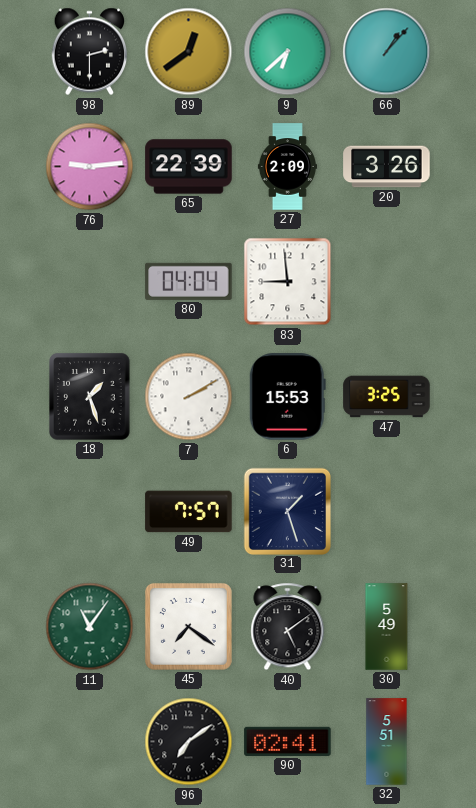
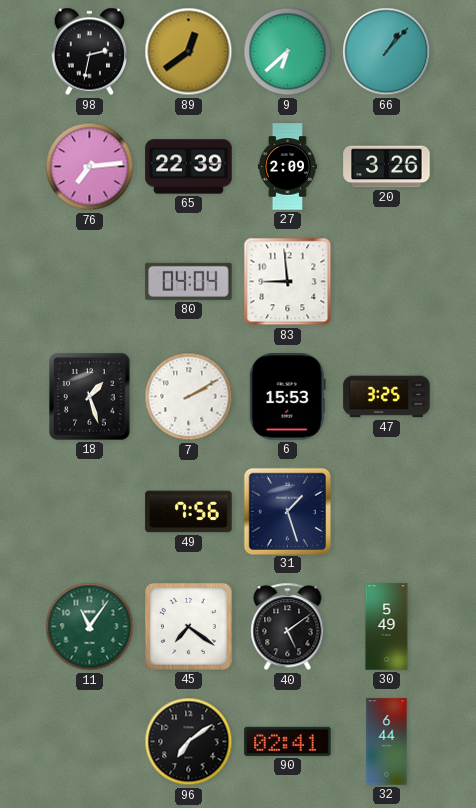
98: 2:30 -> 2:32
76: 9:14 -> 7:14
49: 7:57 -> 7:56
32: 5:51 -> 6:44
